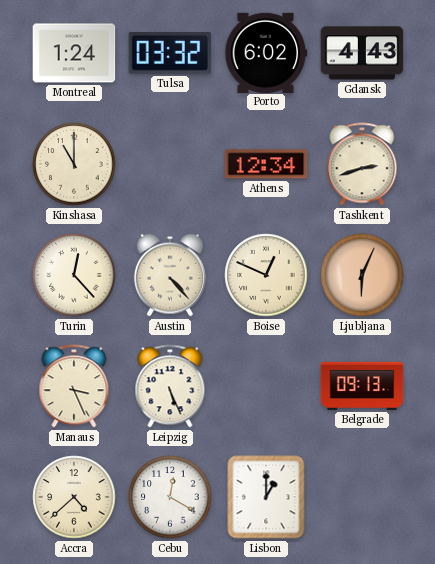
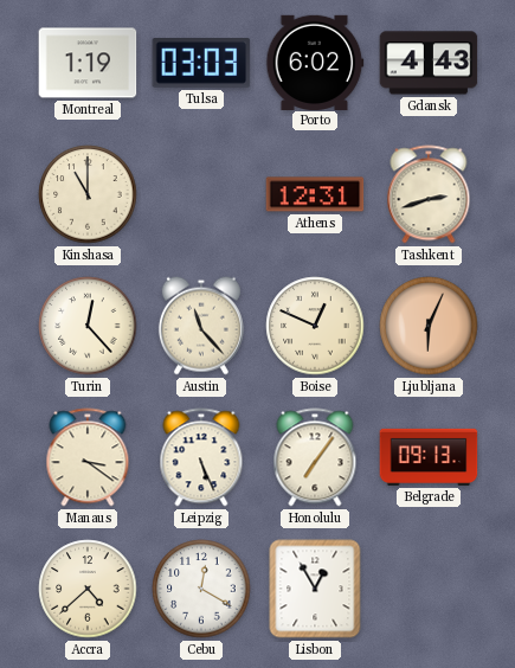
Montreal: 1:24 -> 1:19
Tulsa: 03:32 -> 03:03
Athens: 12:34 -> 12:31
Austin: 4:23 -> 11:23
Manaus: 3:26 -> 3:21
Honolulu: none -> 7:06
Lisbon: 1:00 -> 12:55
